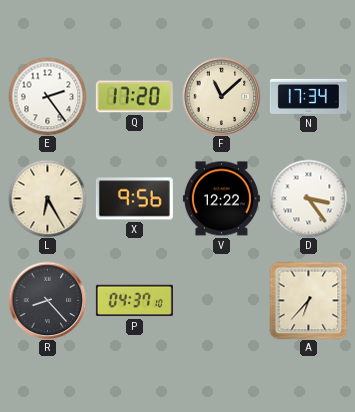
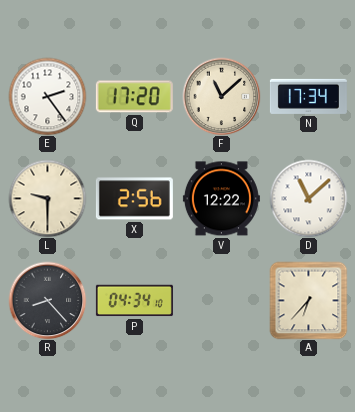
L: 6:25 -> 9:30
X: 9:56 -> 2:56
D: 3:24 -> 11:08
P: 04:37 -> 04:34
